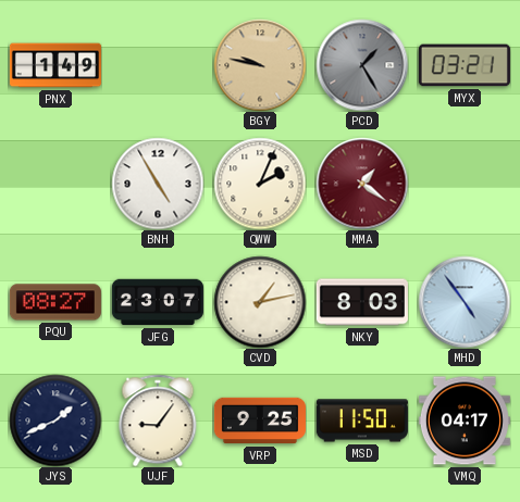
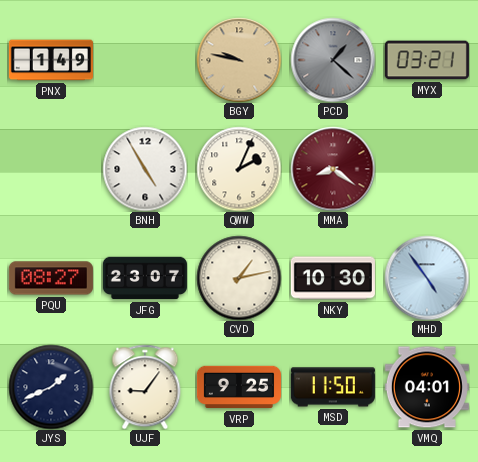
PCD: 1:25 -> 1:22
MMA: 1:21 -> 8:21
NKY: 8:03 -> 10:30
VMQ: 04:17 -> 04:01
